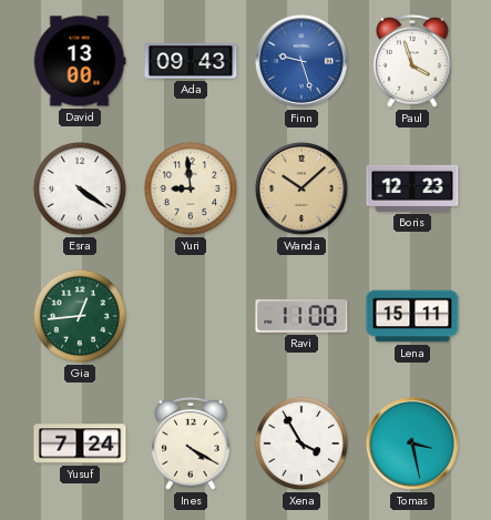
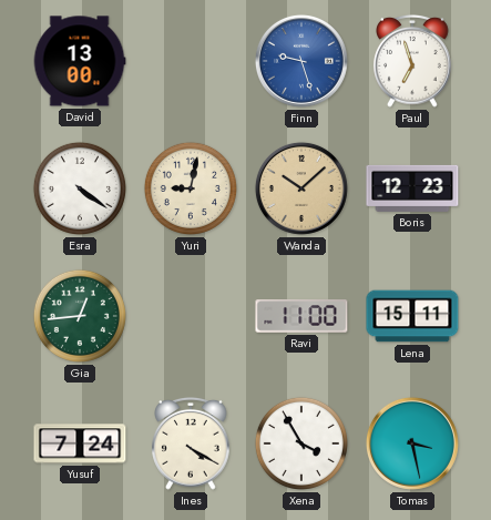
Ada: 09:43 -> none
Paul: 3:57 -> 6:57
Yuri: 8:59 -> 9:02
